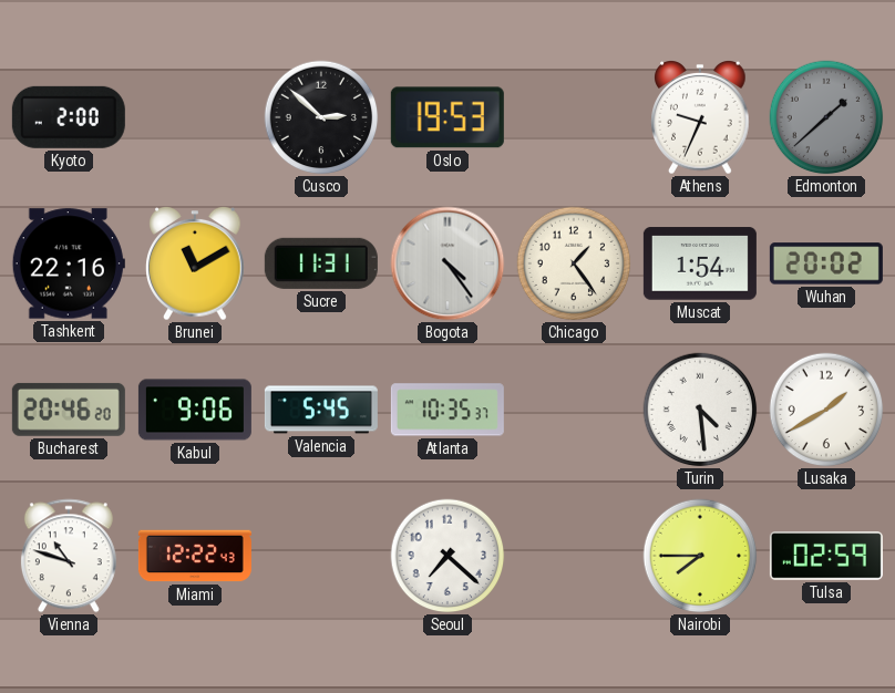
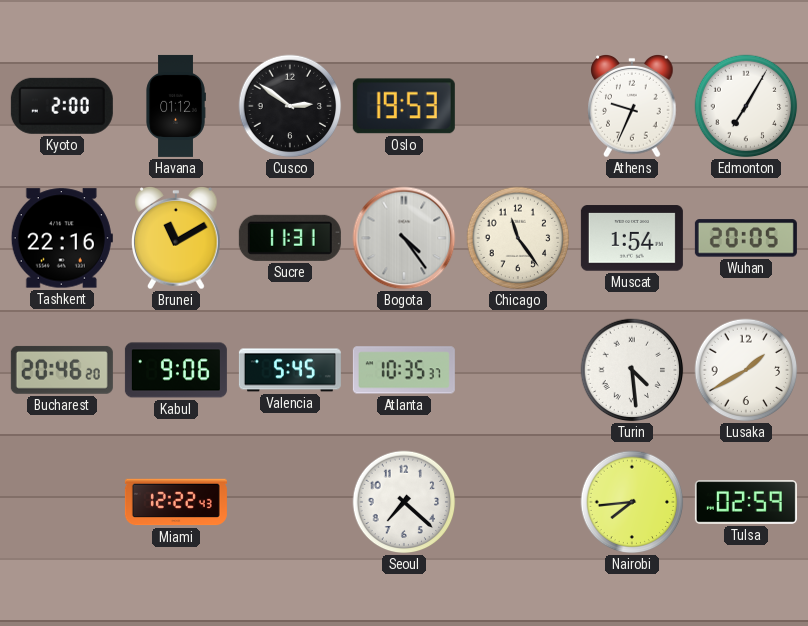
Havana: none -> 01:12
Cusco: 2:52 -> 2:51
Edmonton: 1:38 -> 7:05
Edmonton dial: grey -> white
Chicago: 1:24 -> 11:24
Wuhan: 20:02 -> 20:05
Vienna: 10:48 -> none
Nairobi: 7:45 -> 7:44
